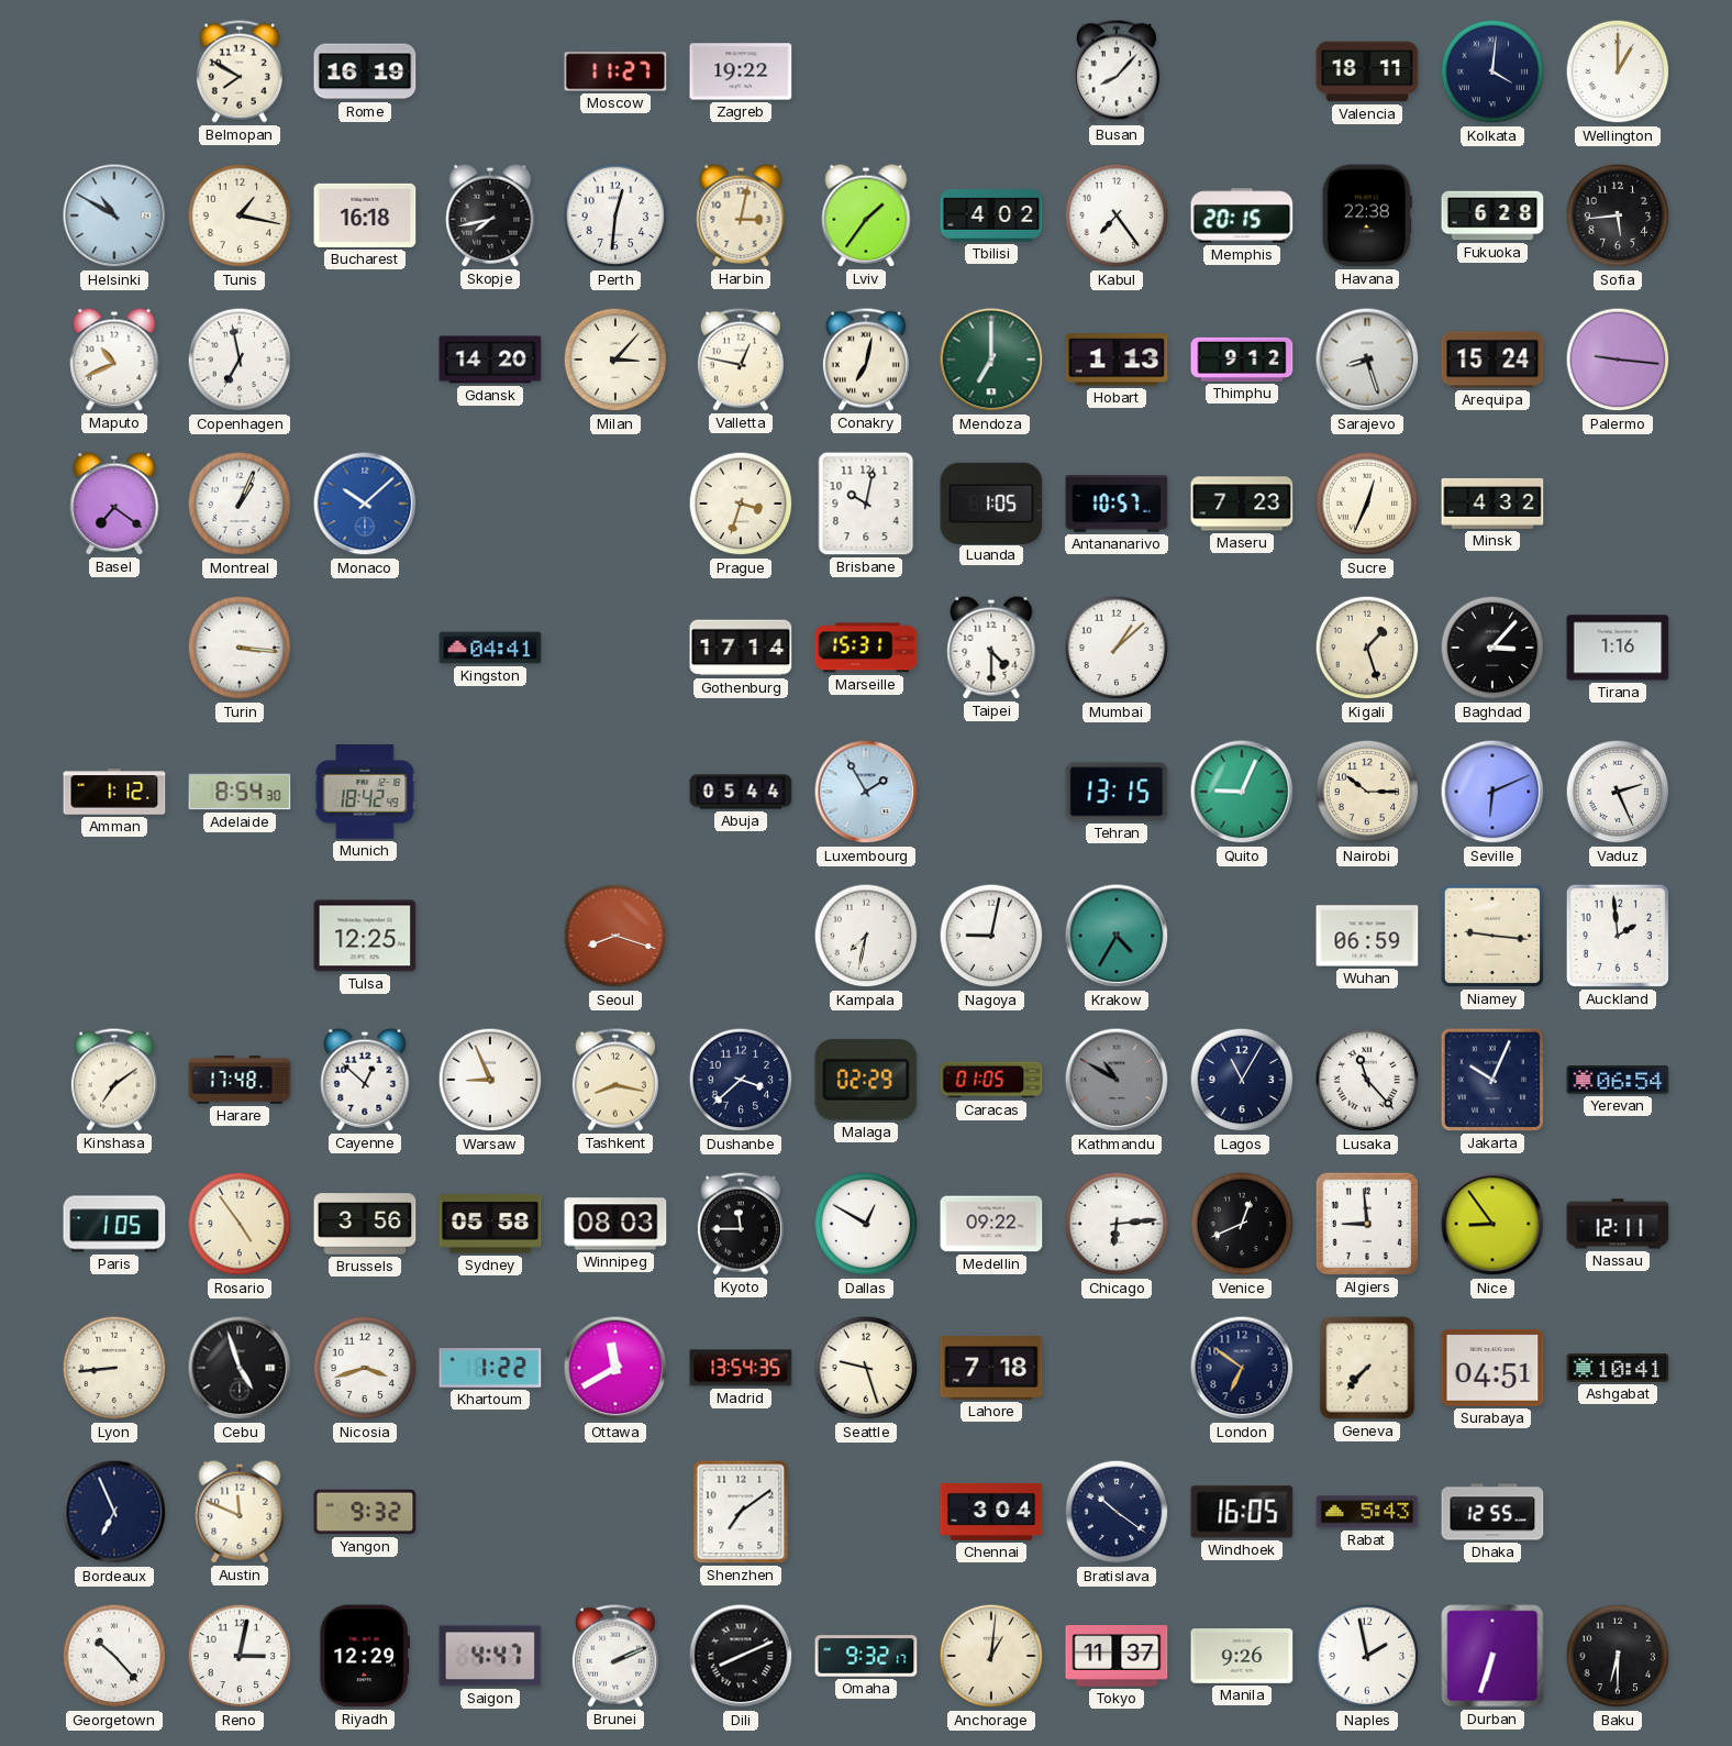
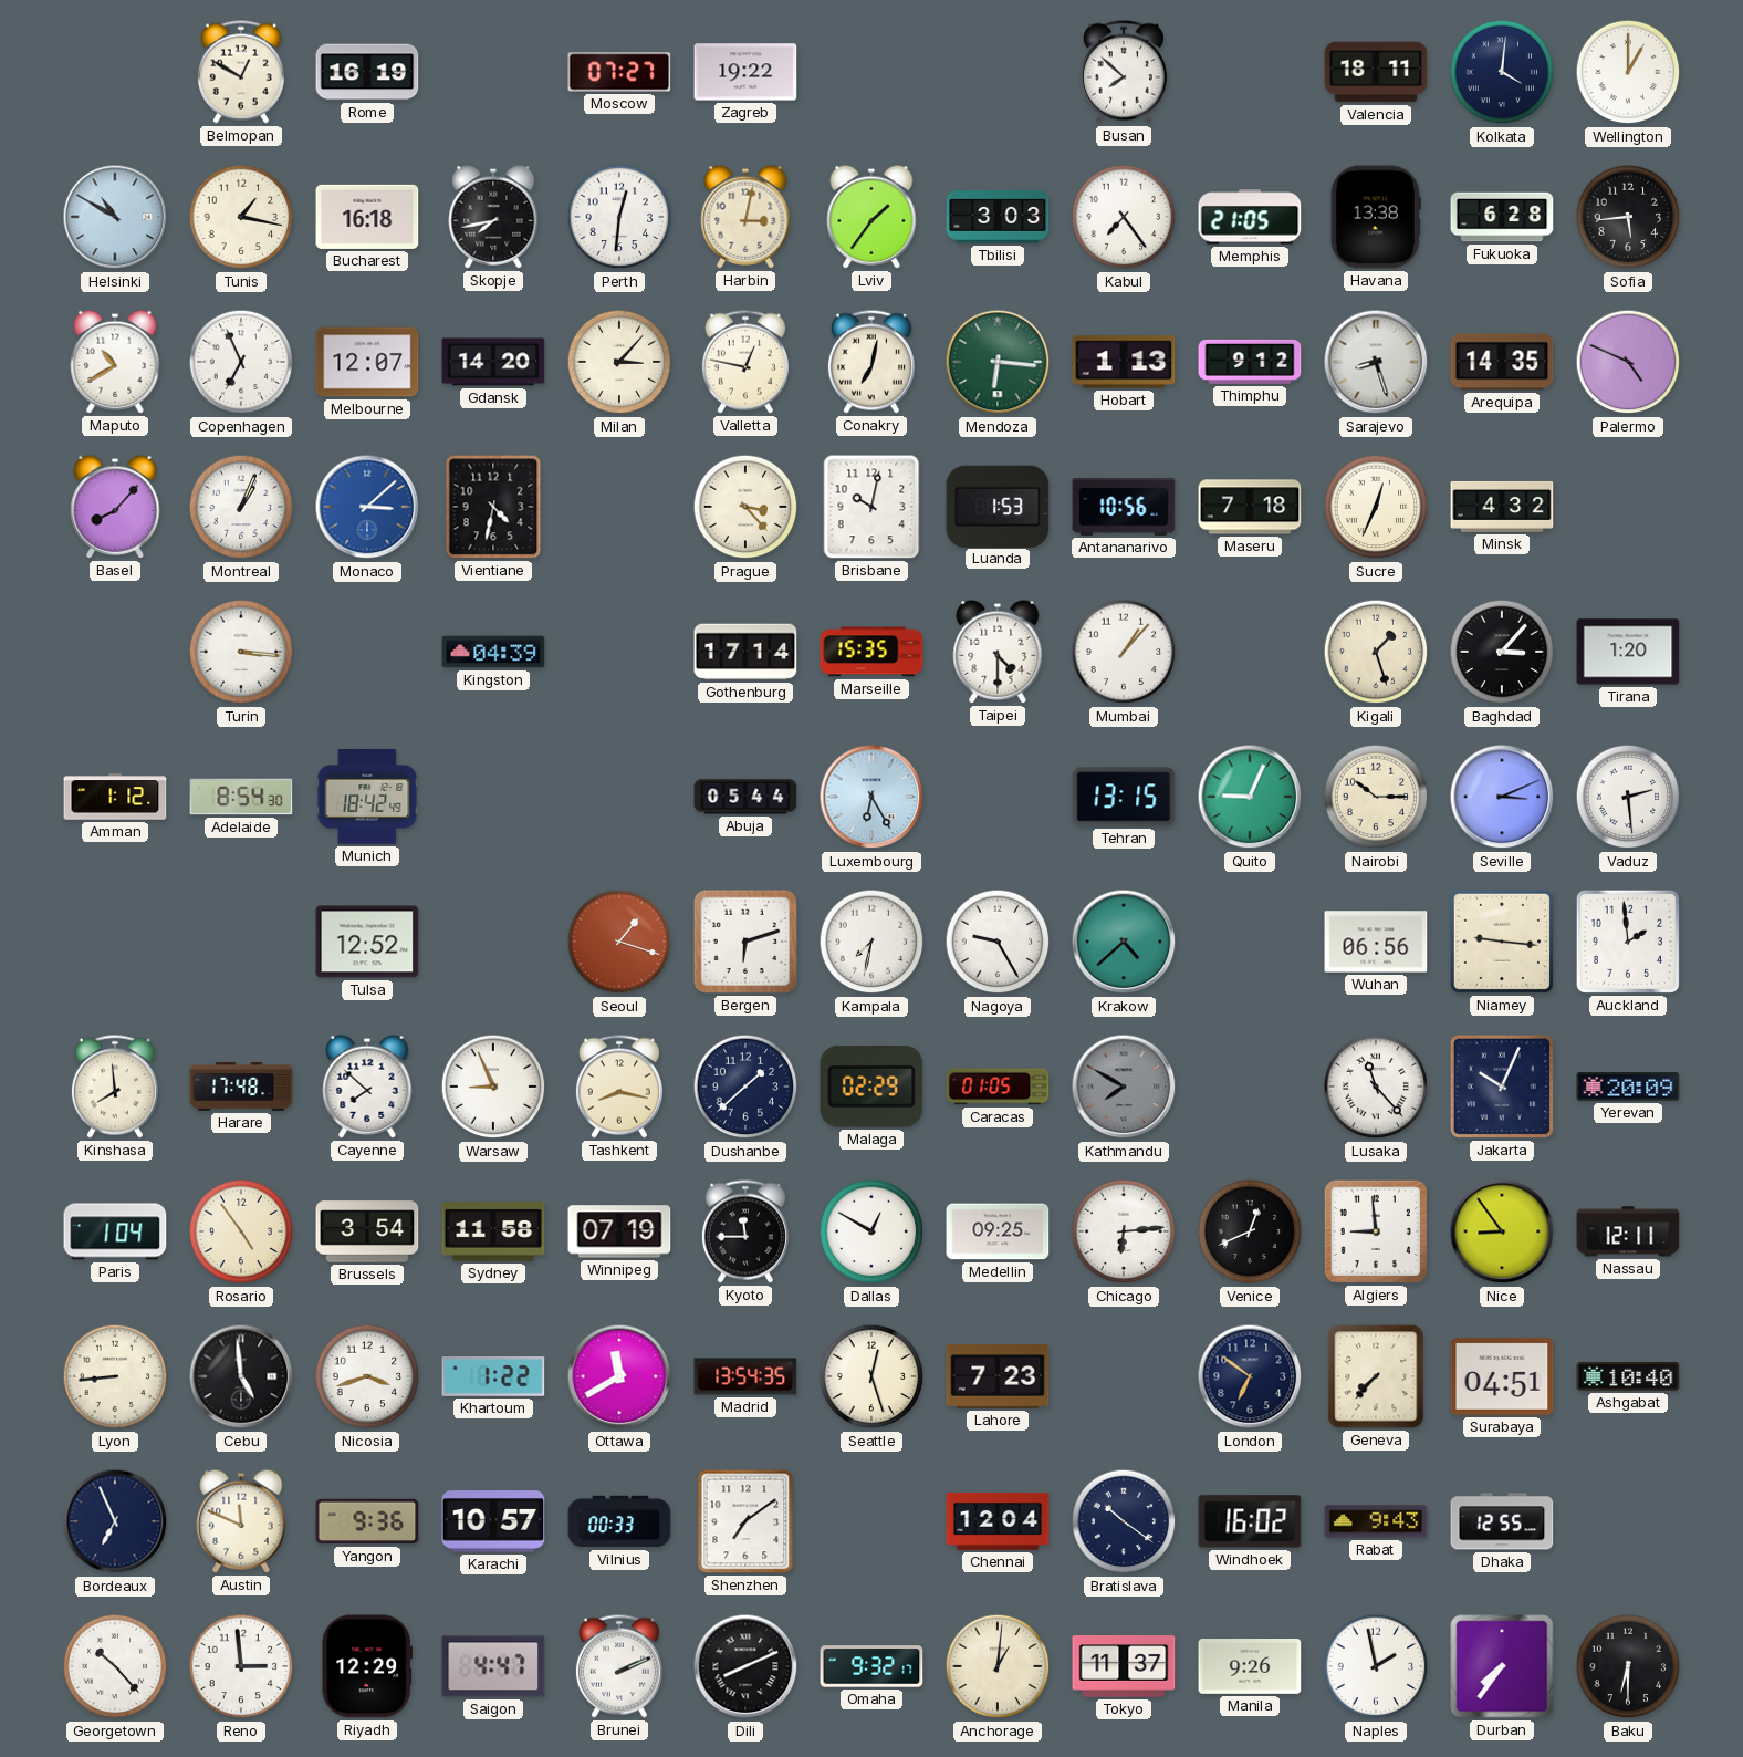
Belmopan: 7:50 -> 12:50
Moscow: 11:27 -> 07:27
Busan: 8:07 -> 7:52
Tbilisi: 4:02 -> 3:03
Memphis: 20:15 -> 21:05
Havana: 22:38 -> 13:38
Maputo: 10:41 -> 10:40
Copenhagen: 6:58 -> 6:56
Melbourne: none -> 12:07
Mendoza: 7:00 -> 6:16
Arequipa: 15:24 -> 14:35
Palermo: 9:16 -> 4:49
Basel: 7:21 -> 8:07
Monaco: 10:08 -> 3:08
Vientiane: none -> 4:32
Prague: 3:33 -> 3:23
Luanda: 1:05 -> 1:53
Antananarivo: 10:57 -> 10:56
Maseru: 7:23 -> 7:18
Kingston: 04:41 -> 04:39
Marseille: 15:31 -> 15:35
Mumbai: 1:08 -> 1:07
Tirana: 1:16 -> 1:20
Luxembourg: 1:55 -> 6:25
Seville: 6:11 -> 3:11
Vaduz: 2:26 -> 2:29
Tulsa: 12:25 -> 12:52
Seoul: 8:18 -> 1:18
Bergen: none -> 6:12
Nagoya: 9:02 -> 9:25
Krakow: 4:35 -> 4:38
Wuhan: 06:59 -> 06:56
Kinshasa: 7:09 -> 7:59
Cayenne: 12:52 -> 7:52
Dushanbe: 3:38 -> 1:38
Kathmandu: 10:50 -> 7:50
Lagos: 11:05 -> none
Yerevan: 06:54 -> 20:09
Paris: 1:05 -> 1:04
Brussels: 3:56 -> 3:54
Sydney: 05:58 -> 11:58
Winnipeg: 08:03 -> 07:19
Medellin: 09:22 -> 09:25
Cebu: 4:57 -> 4:59
Seattle: 9:27 -> 12:27
Lahore: 7:18 -> 7:23
Ashgabat: 10:41 -> 10:40
Yangon: 9:32 -> 9:36
Karachi: none -> 10:57
Vilnius: none -> 00:33
Chennai: 3:04 -> 12:04
Windhoek: 16:05 -> 16:02
Rabat: 5:43 -> 9:43
Reno: 3:02 -> 2:59
Durban: 6:33 -> 7:36
